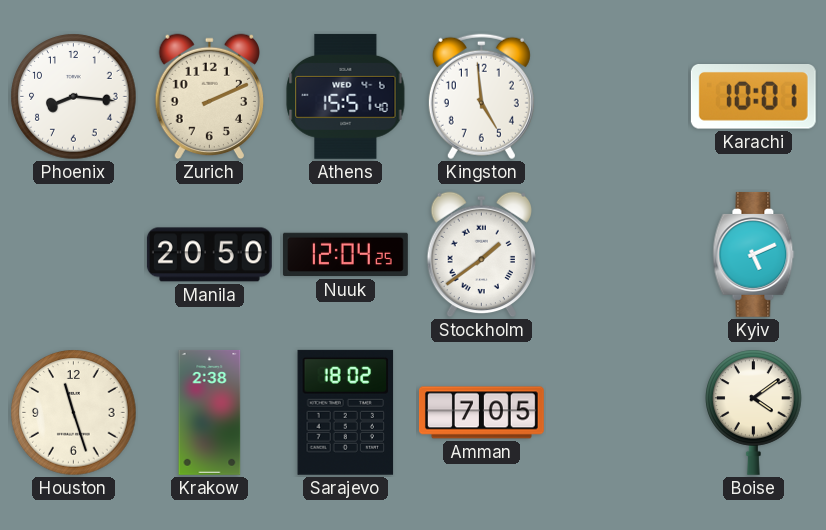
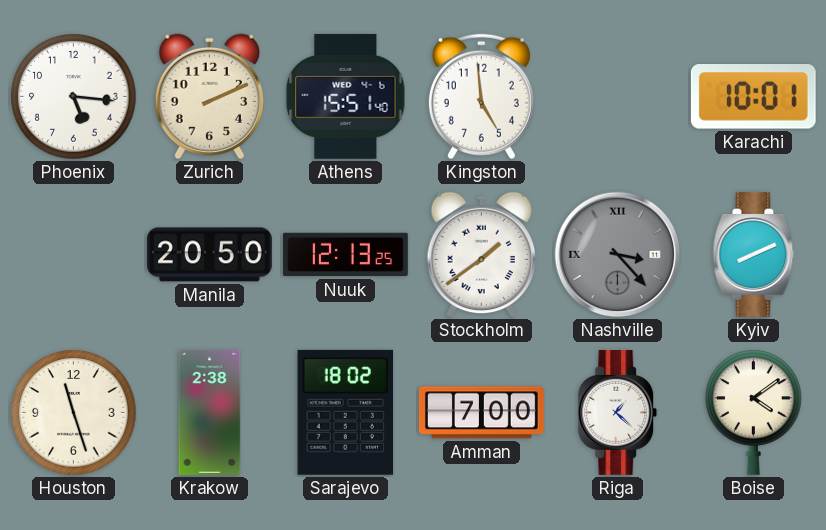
Phoenix: 8:16 -> 5:16
Nuuk: 12:04 -> 12:13
Nashville: none -> 3:23
Kyiv: 5:11 -> 8:11
Amman: 7:05 -> 7:00
Riga: none -> 1:22
